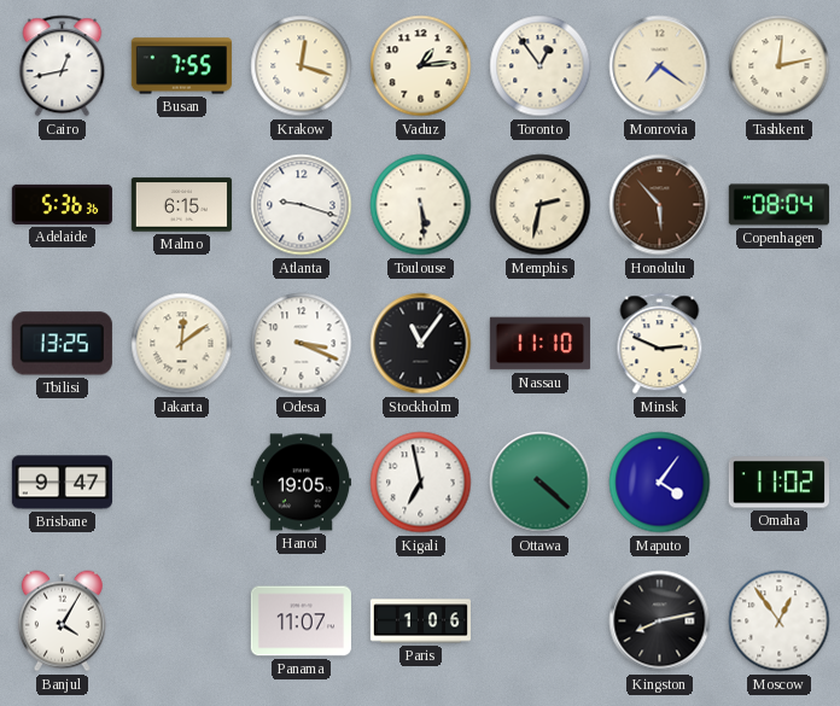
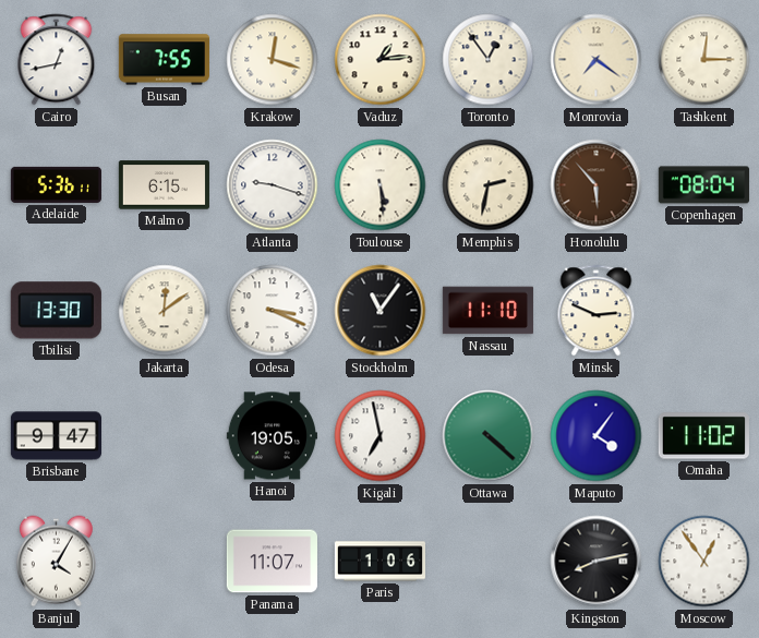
Tashkent: 12:13 -> 12:15
Adelaide: 5:36:36 -> 5:36:11
Tbilisi: 13:25 -> 13:30
